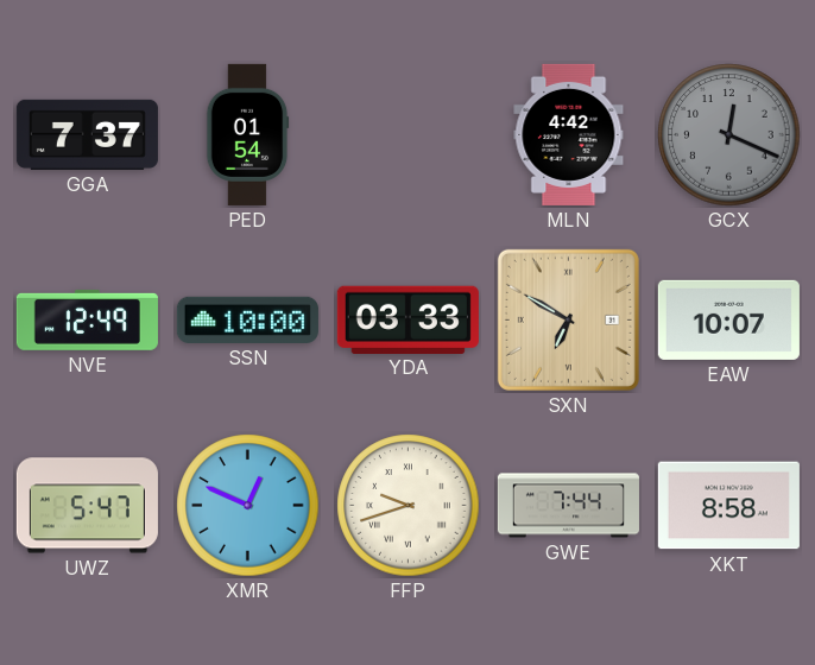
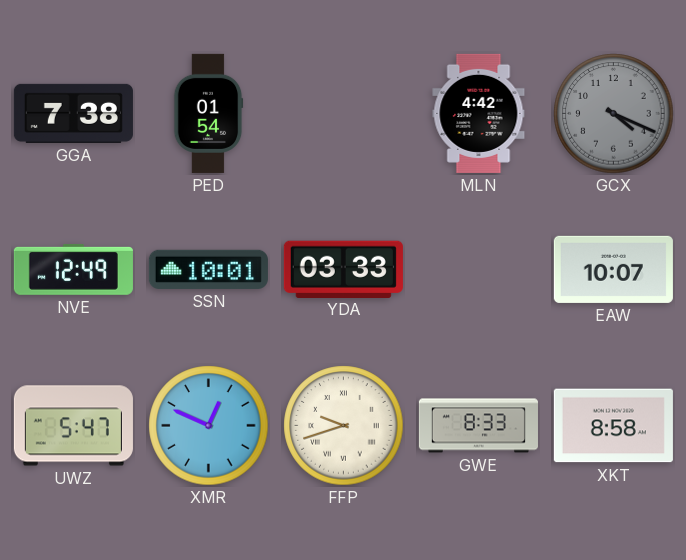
GGA: 7:37 -> 7:38
GCX: 12:19 -> 4:19
SSN: 10:00 -> 10:01
SXN: 6:50 -> none
GWE: 7:44 -> 8:33
